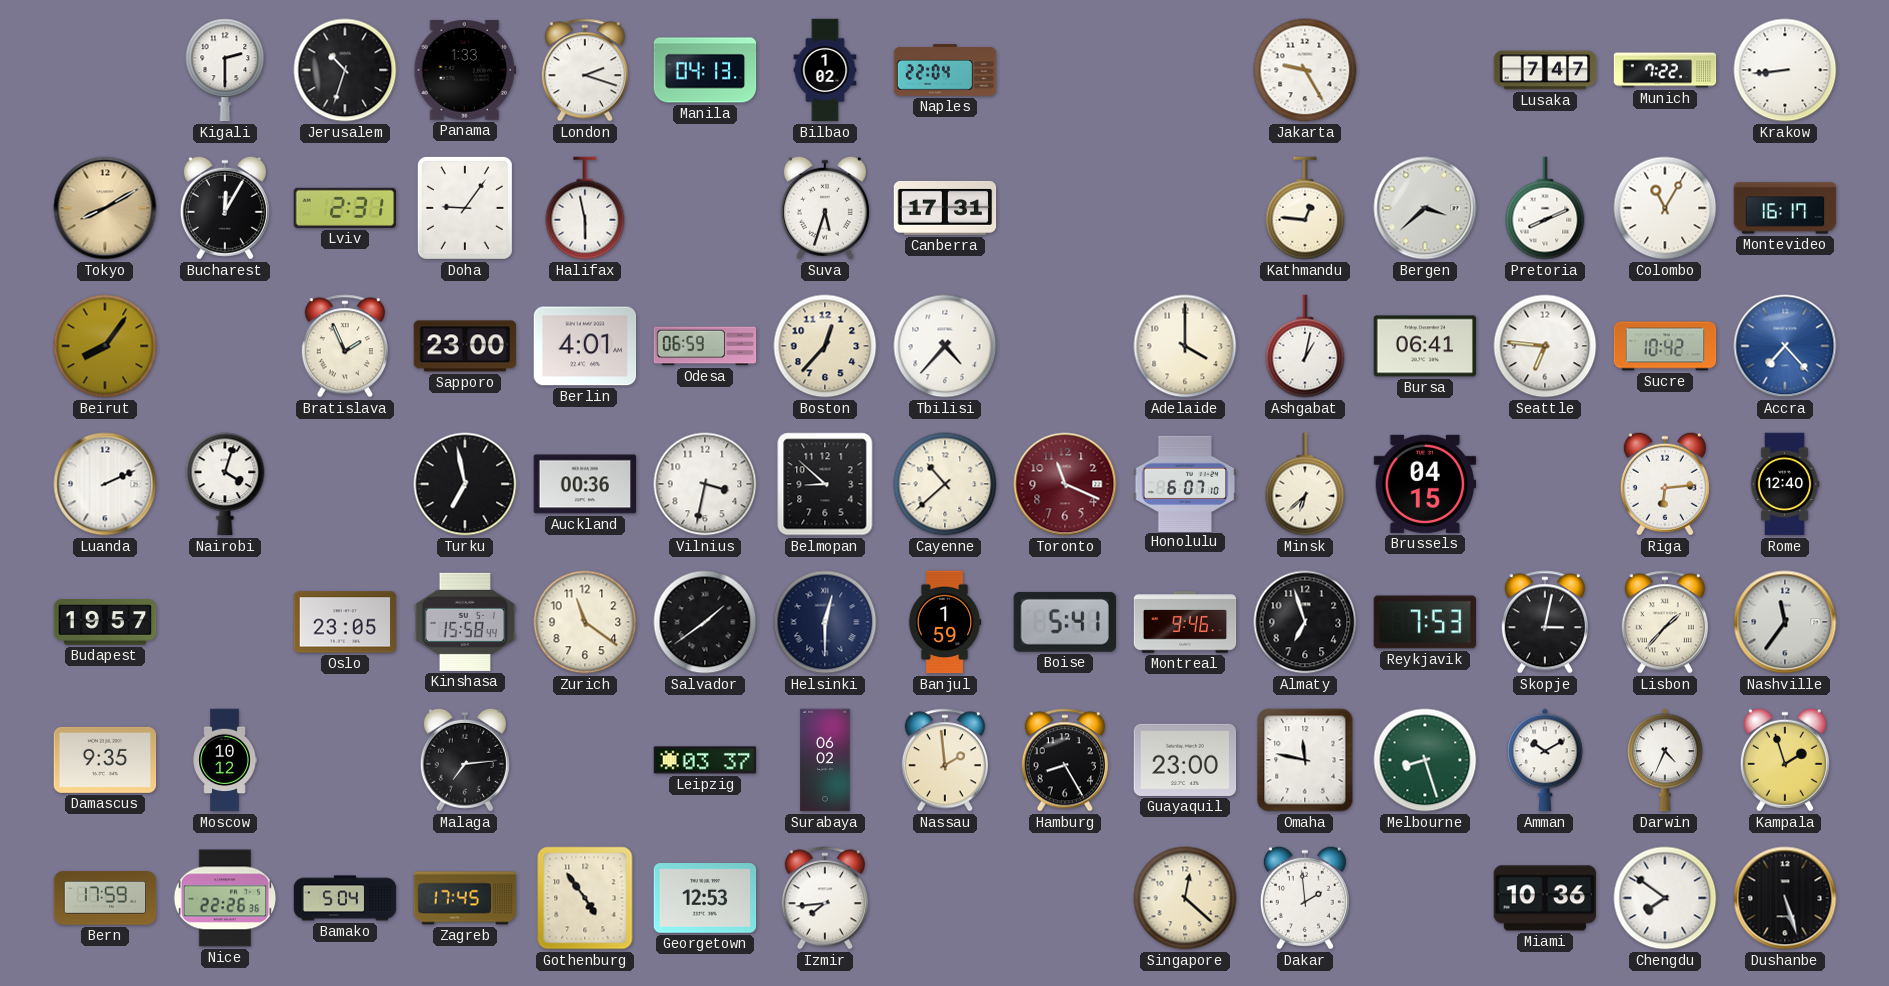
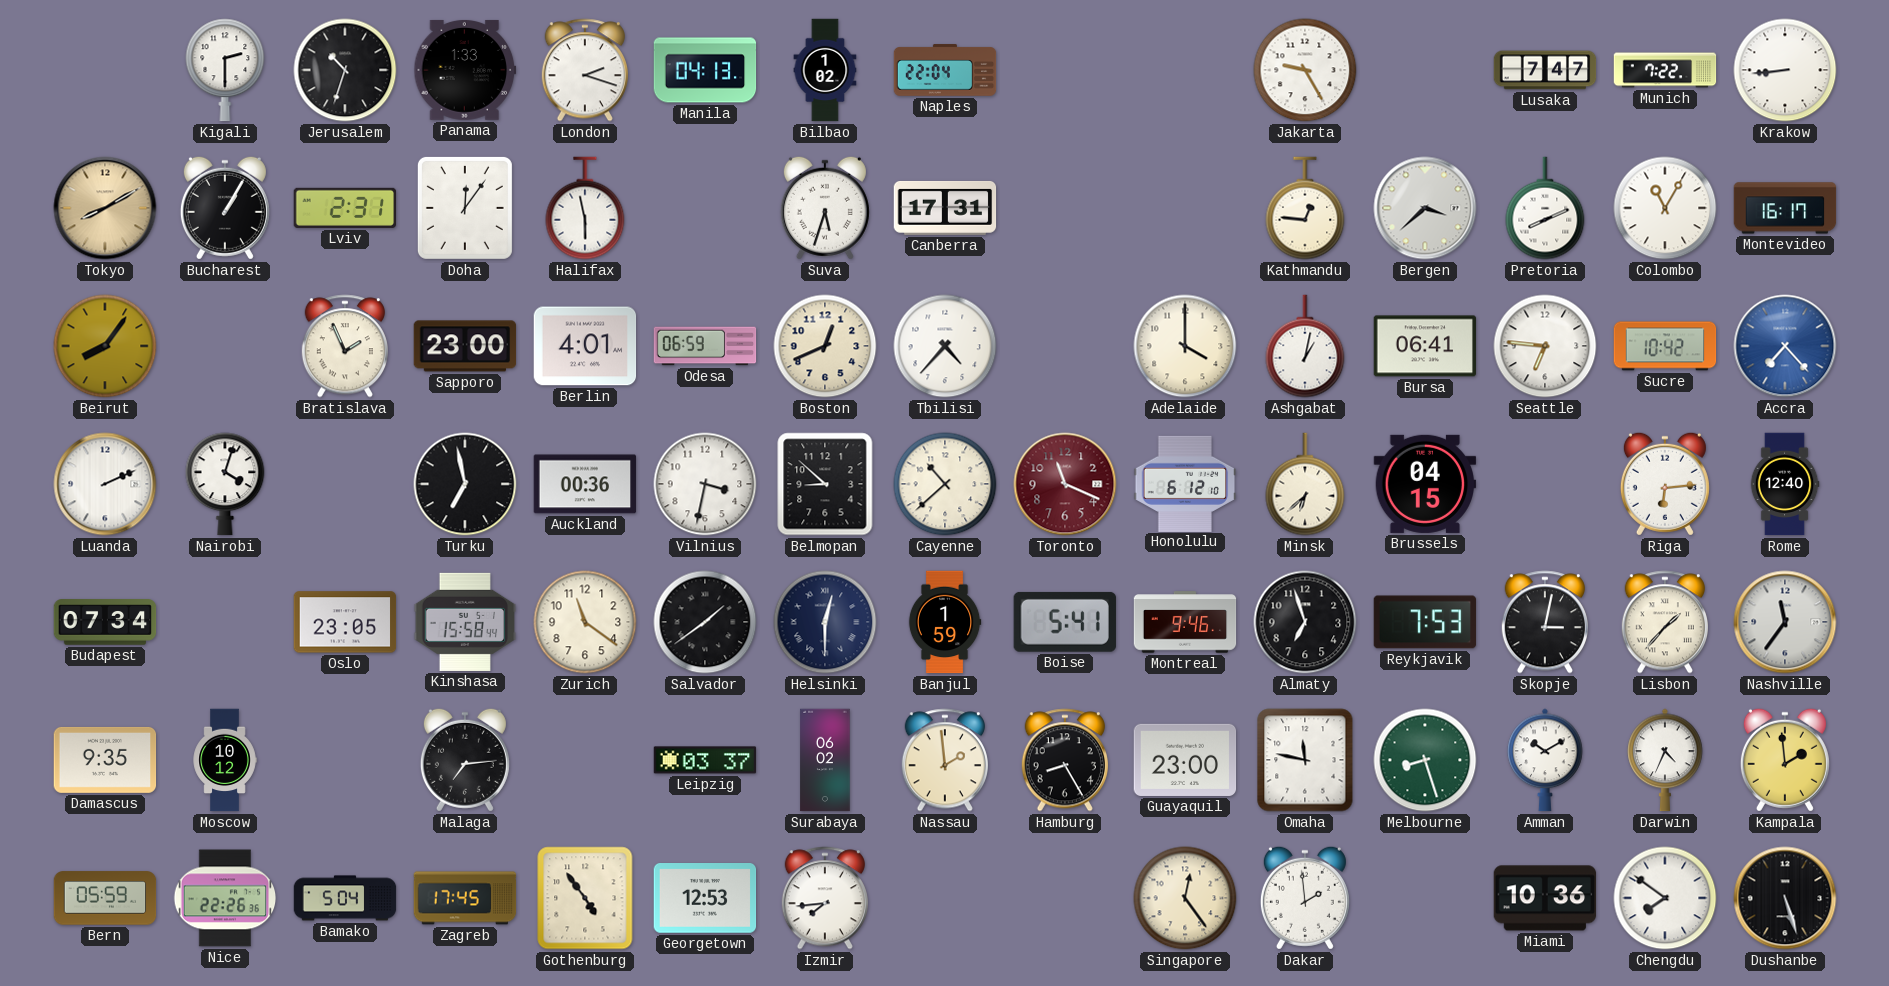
Bucharest: 12:05 -> 1:05
Doha: 9:06 -> 12:06
Boston: 12:37 -> 12:41
Honolulu: 6:07 -> 6:12
Budapest: 19:57 -> 07:34
Kampala: 1:57 -> 1:59
Bern: 17:59 -> 05:59
Singapore: 12:22 -> 12:24
